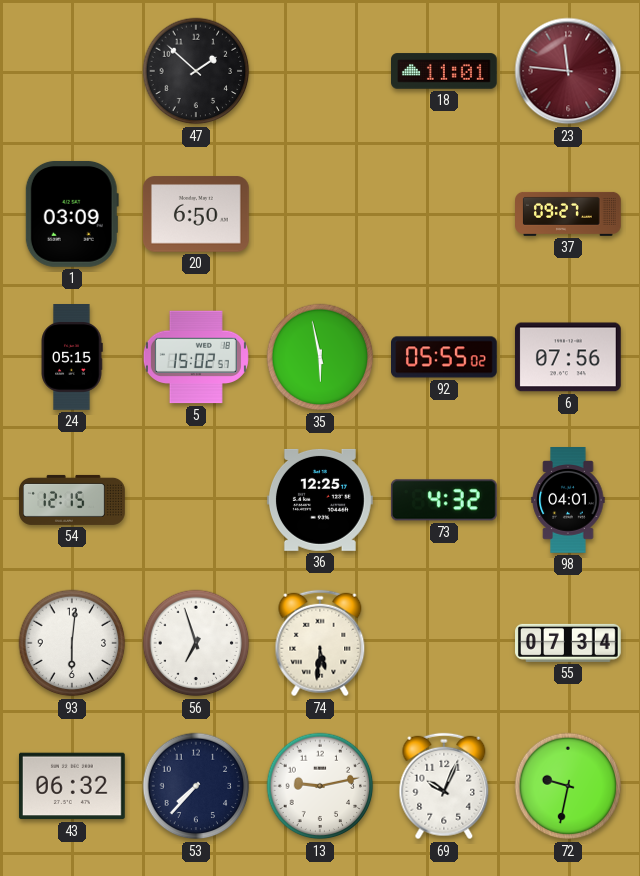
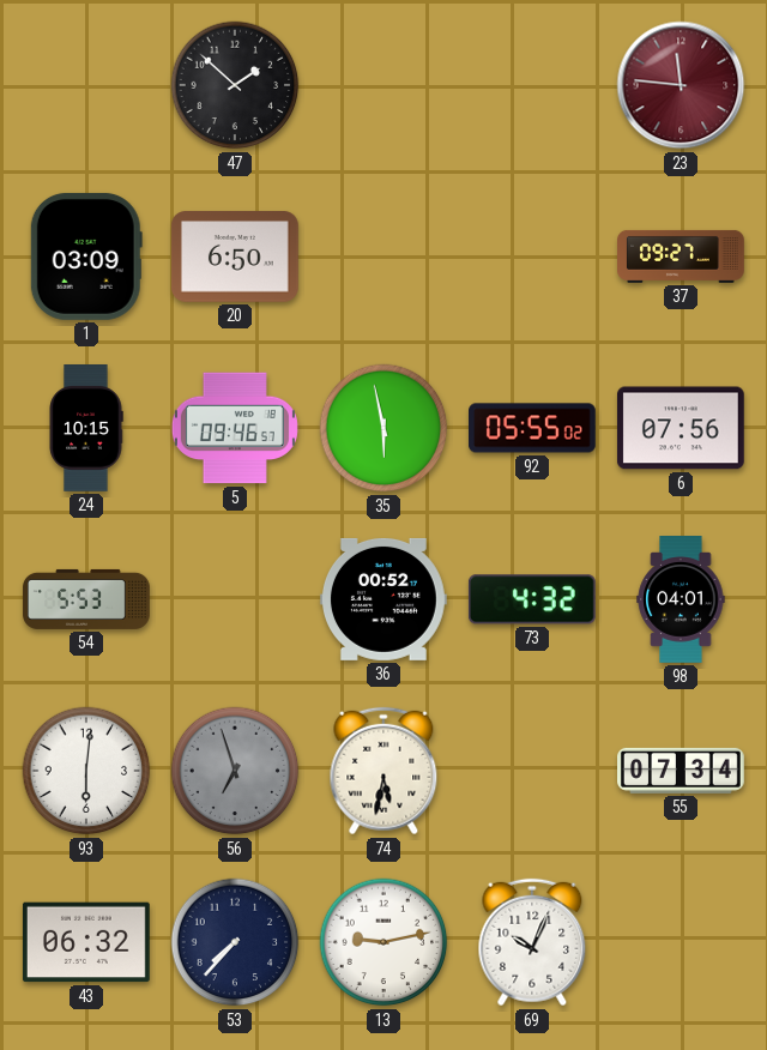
18: 11:01 -> none
24: 05:15 -> 10:15
5: 15:02 -> 09:46
54: 12:15 -> 5:53
36: 12:25 -> 00:52
56 dial: white -> grey
74: 5:31 -> 5:32
72: 9:32 -> none
